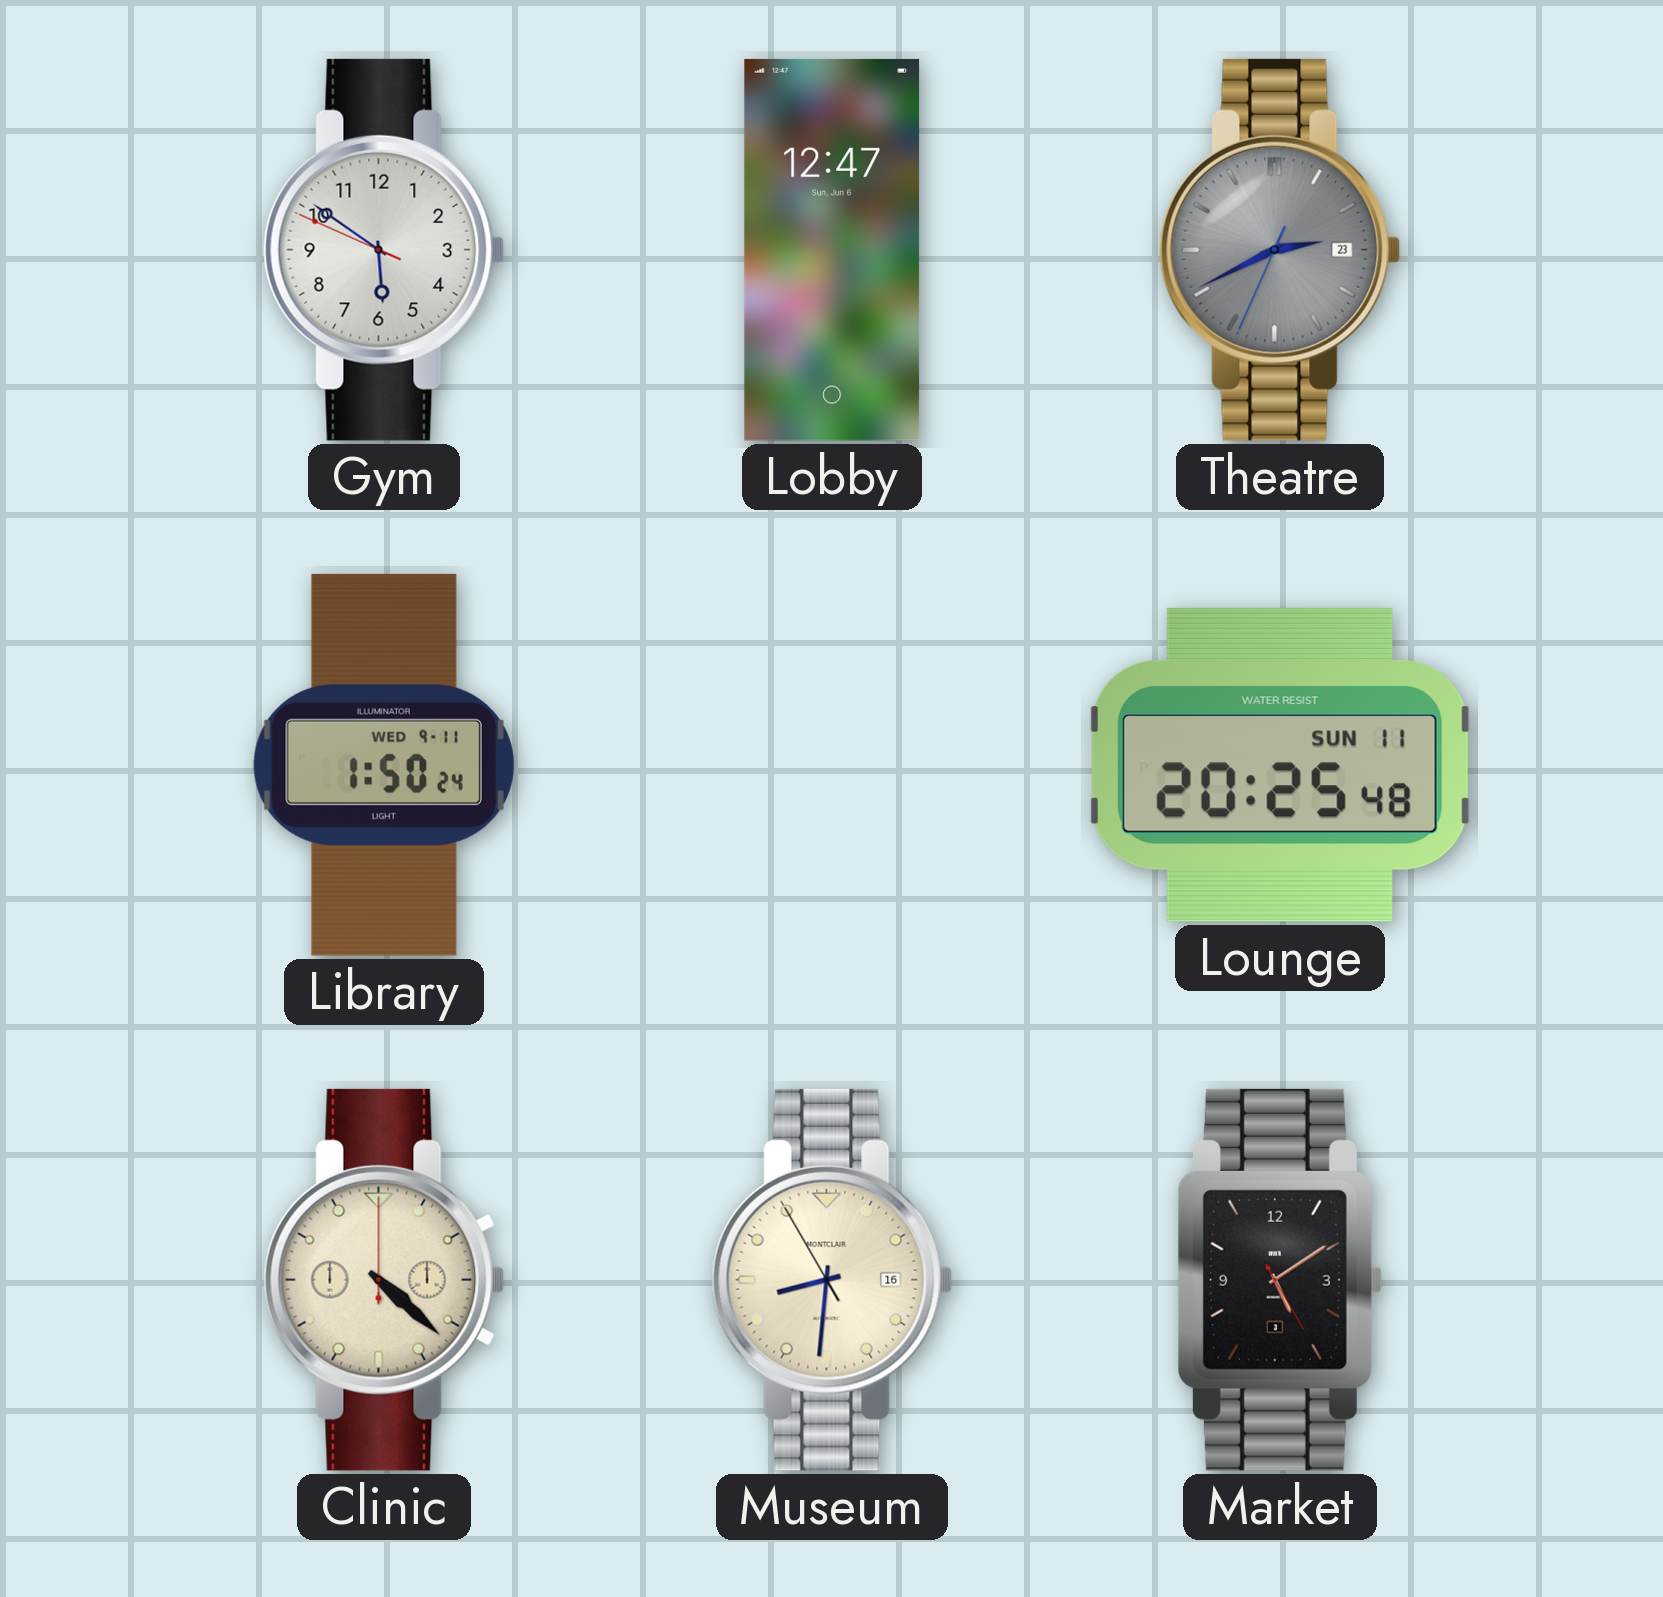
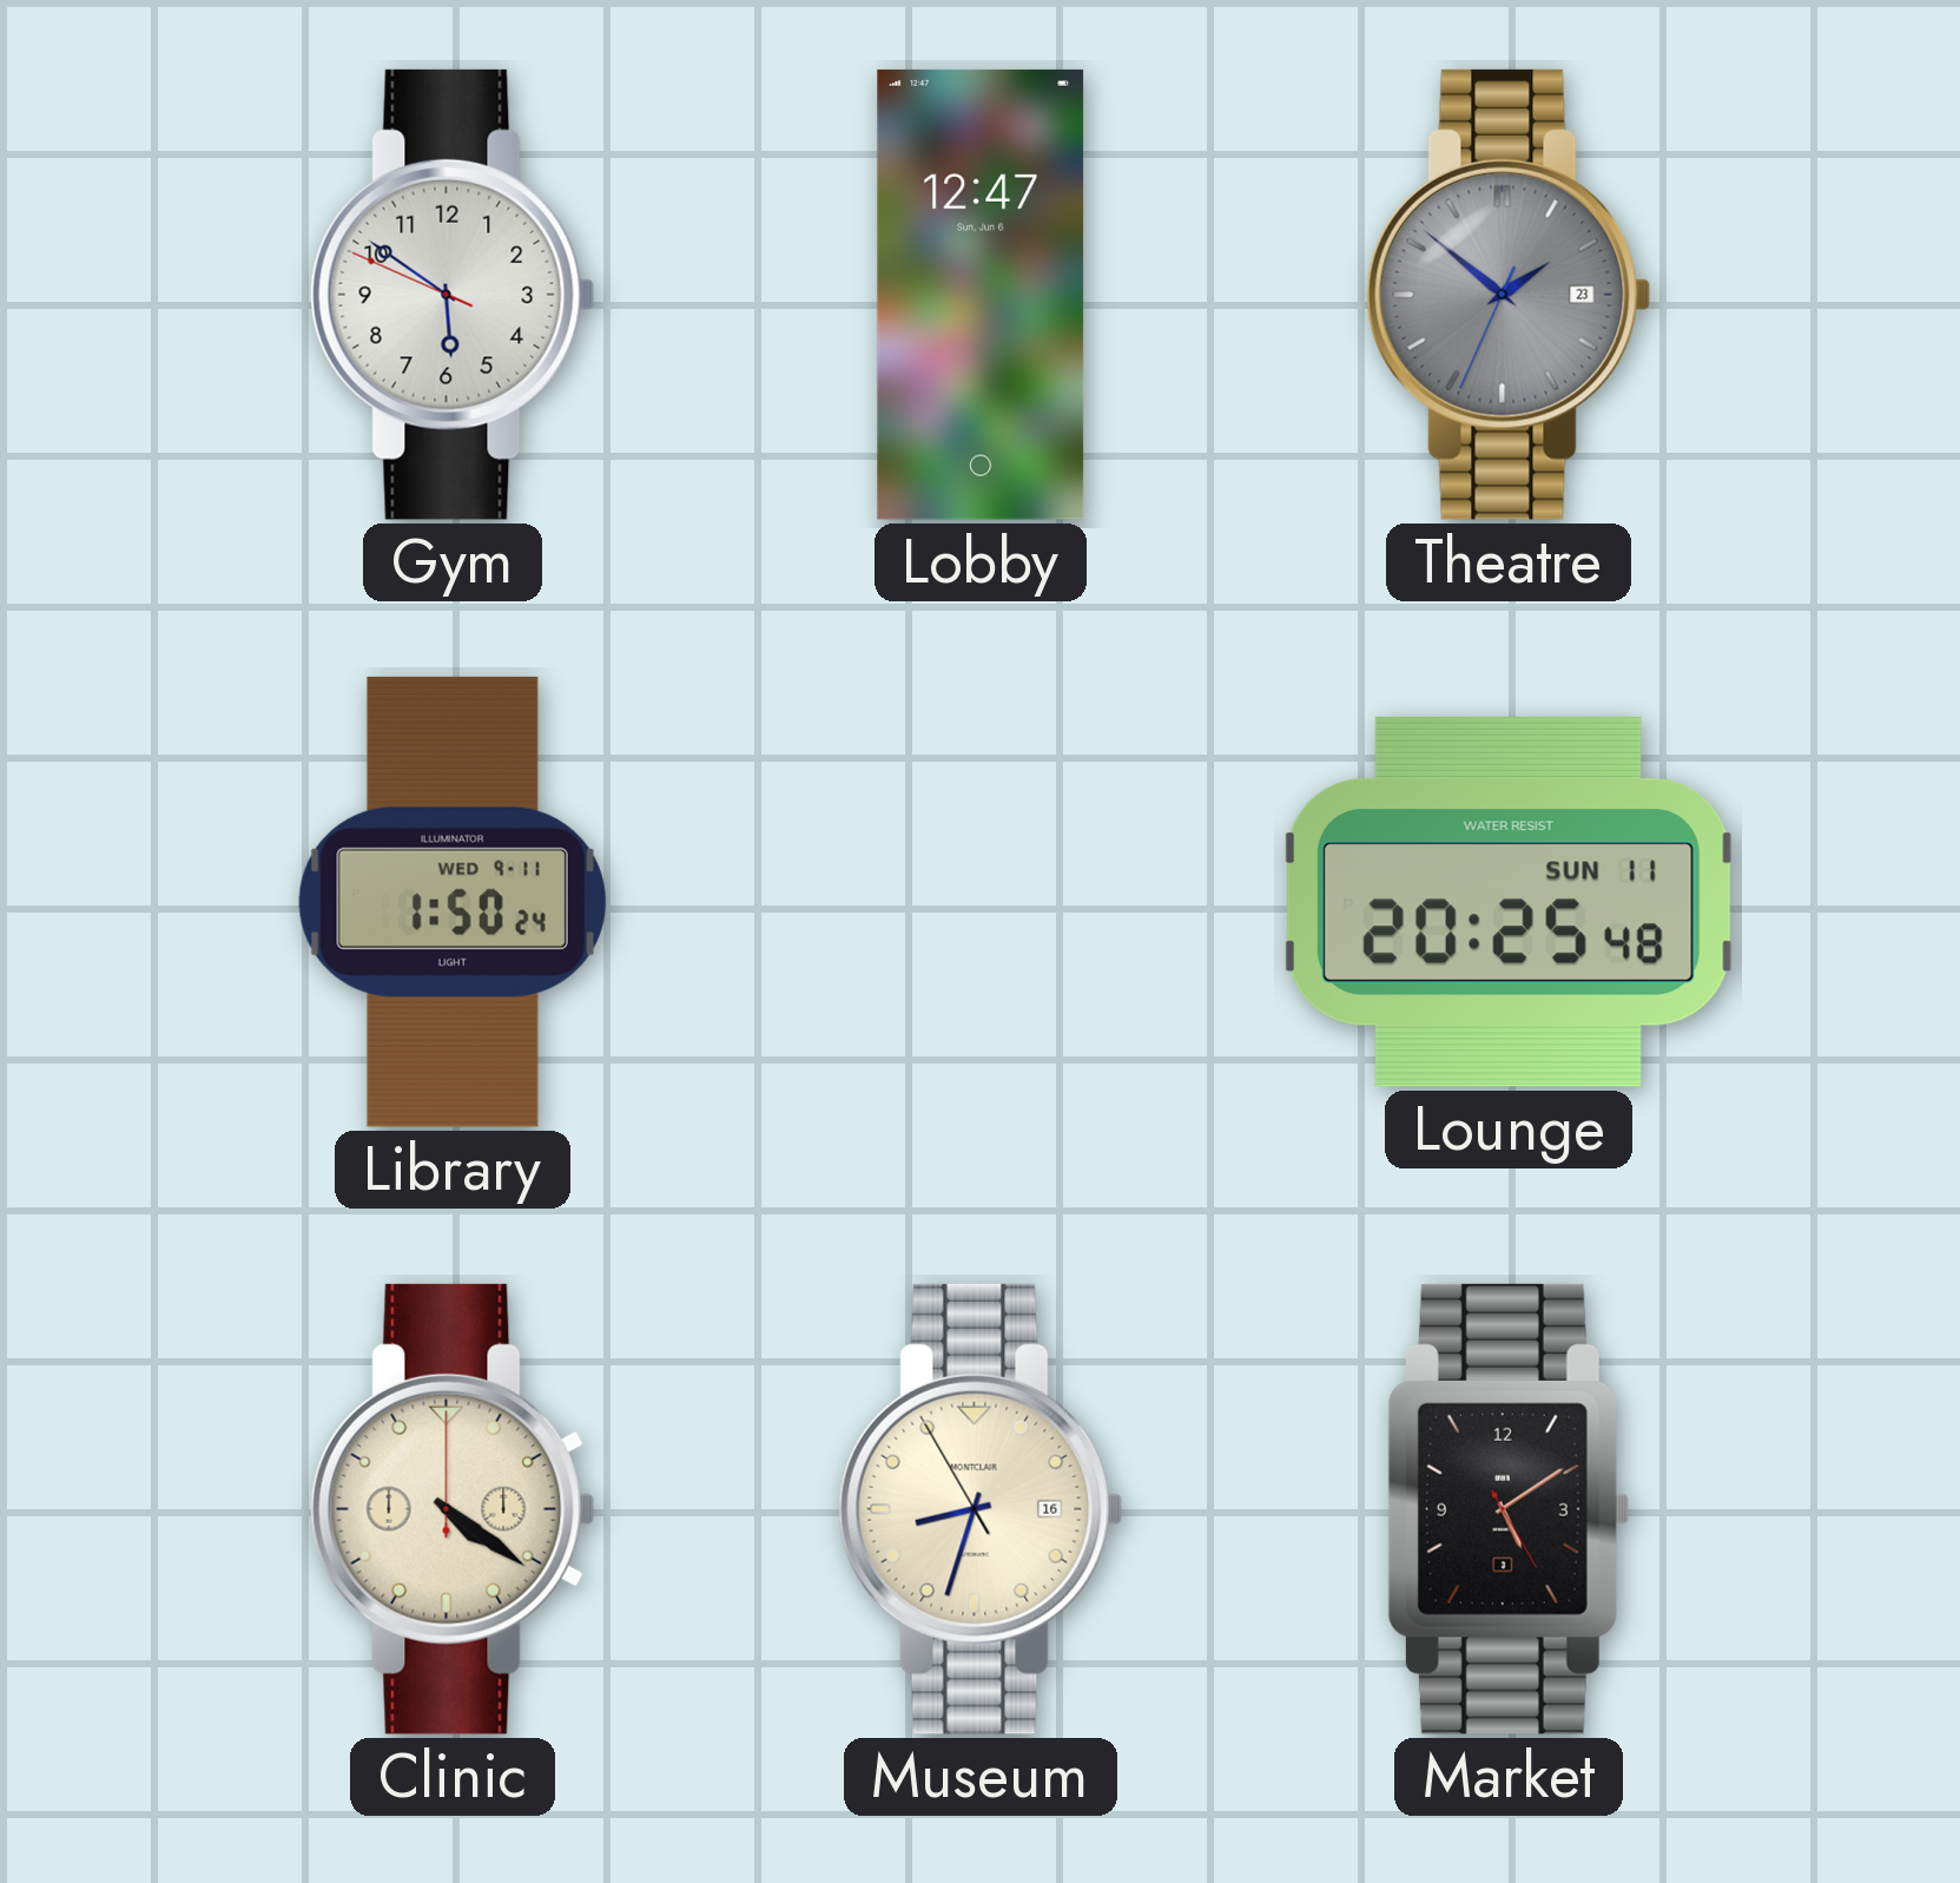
Theatre: 2:40 -> 1:51
Clinic: 4:22 -> 4:21
Museum: 8:30 -> 8:32
